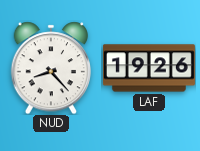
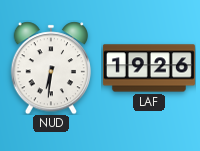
NUD: 8:23 -> 6:31
